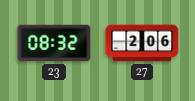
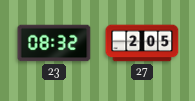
27: 2:06 -> 2:05
